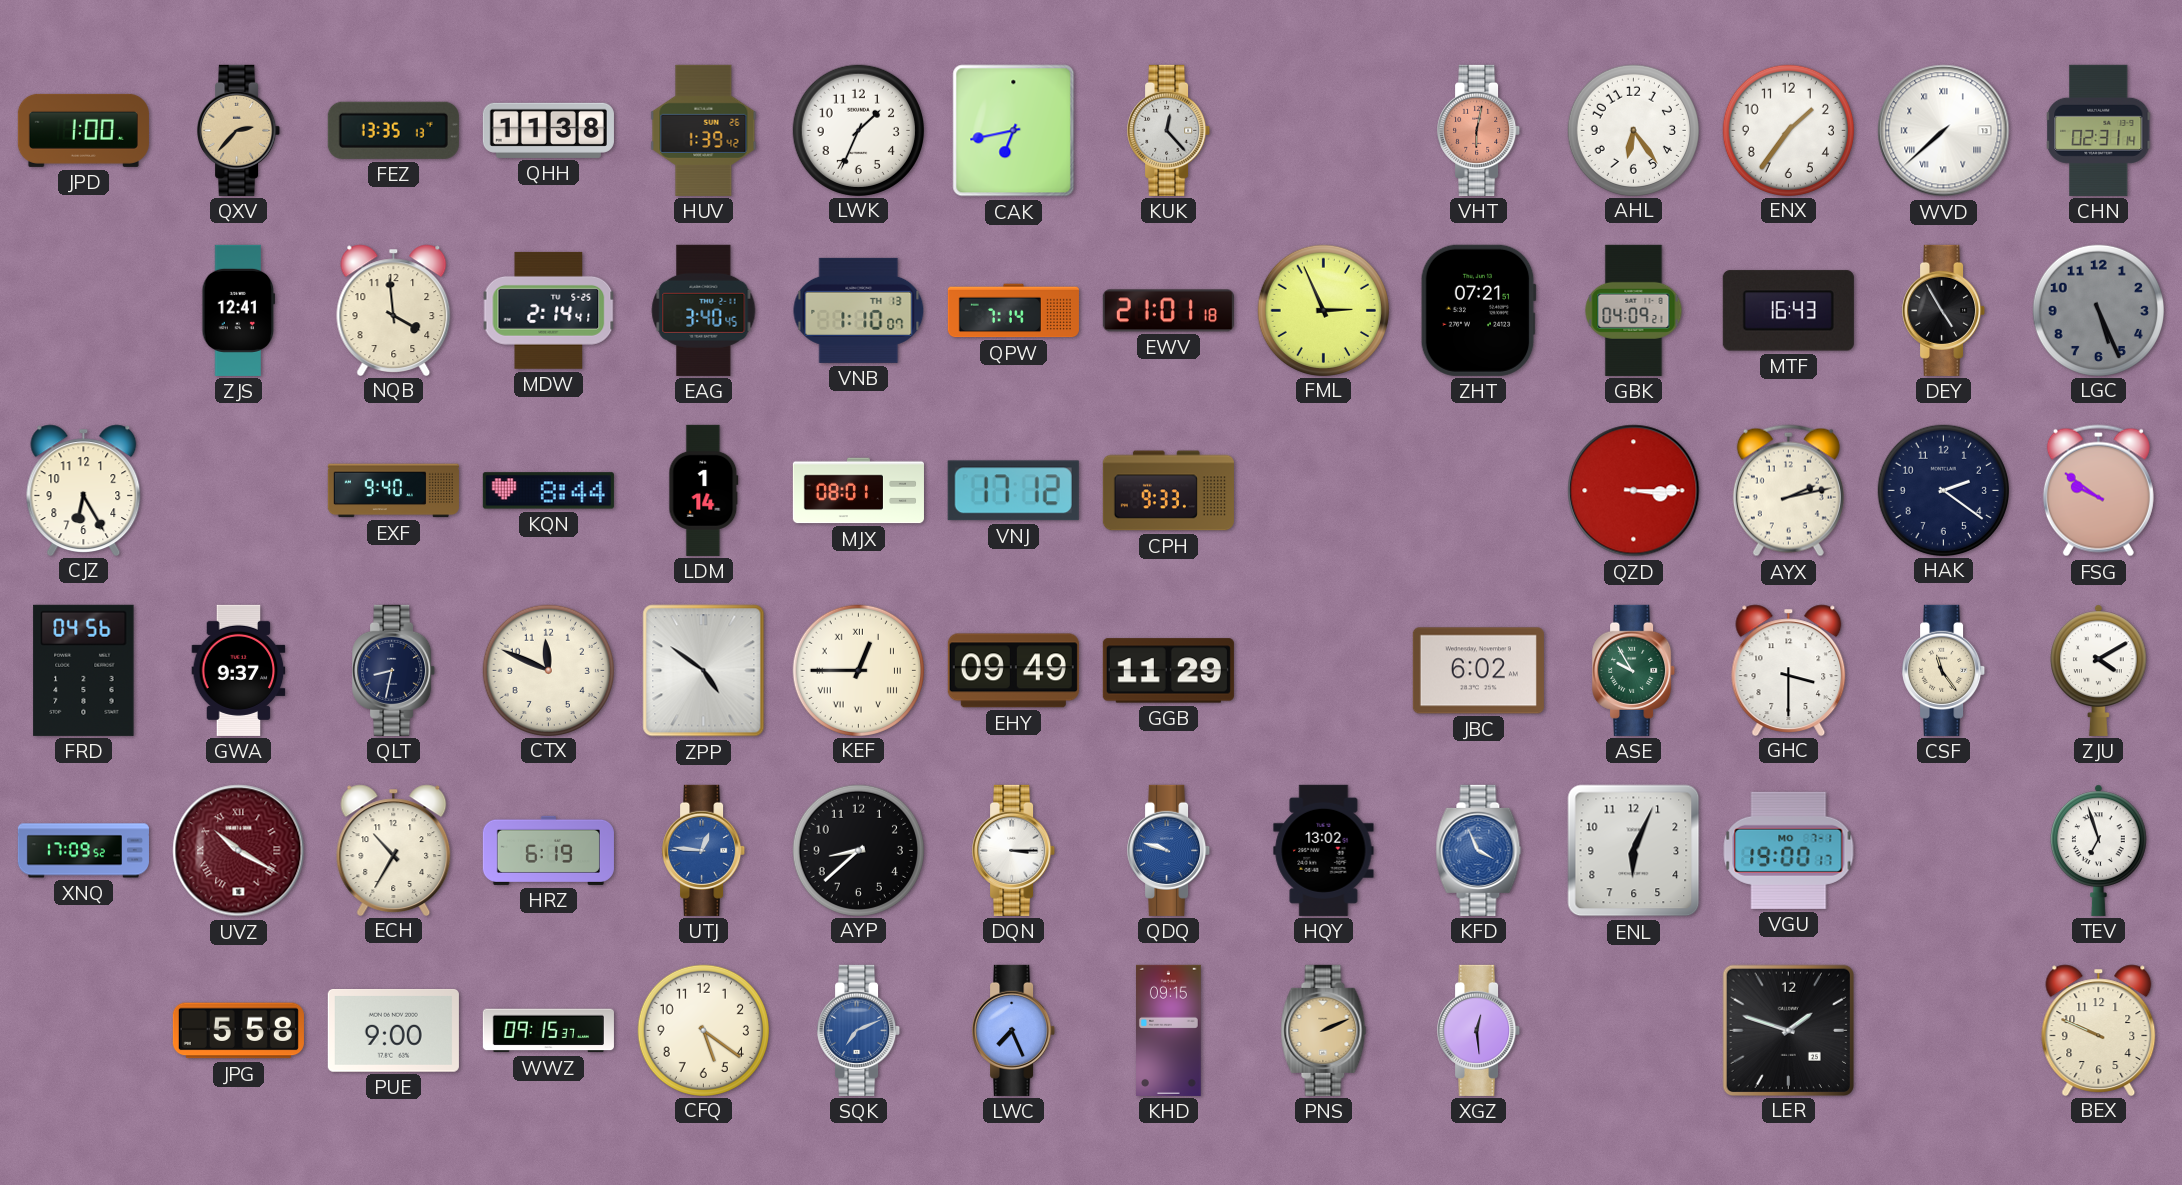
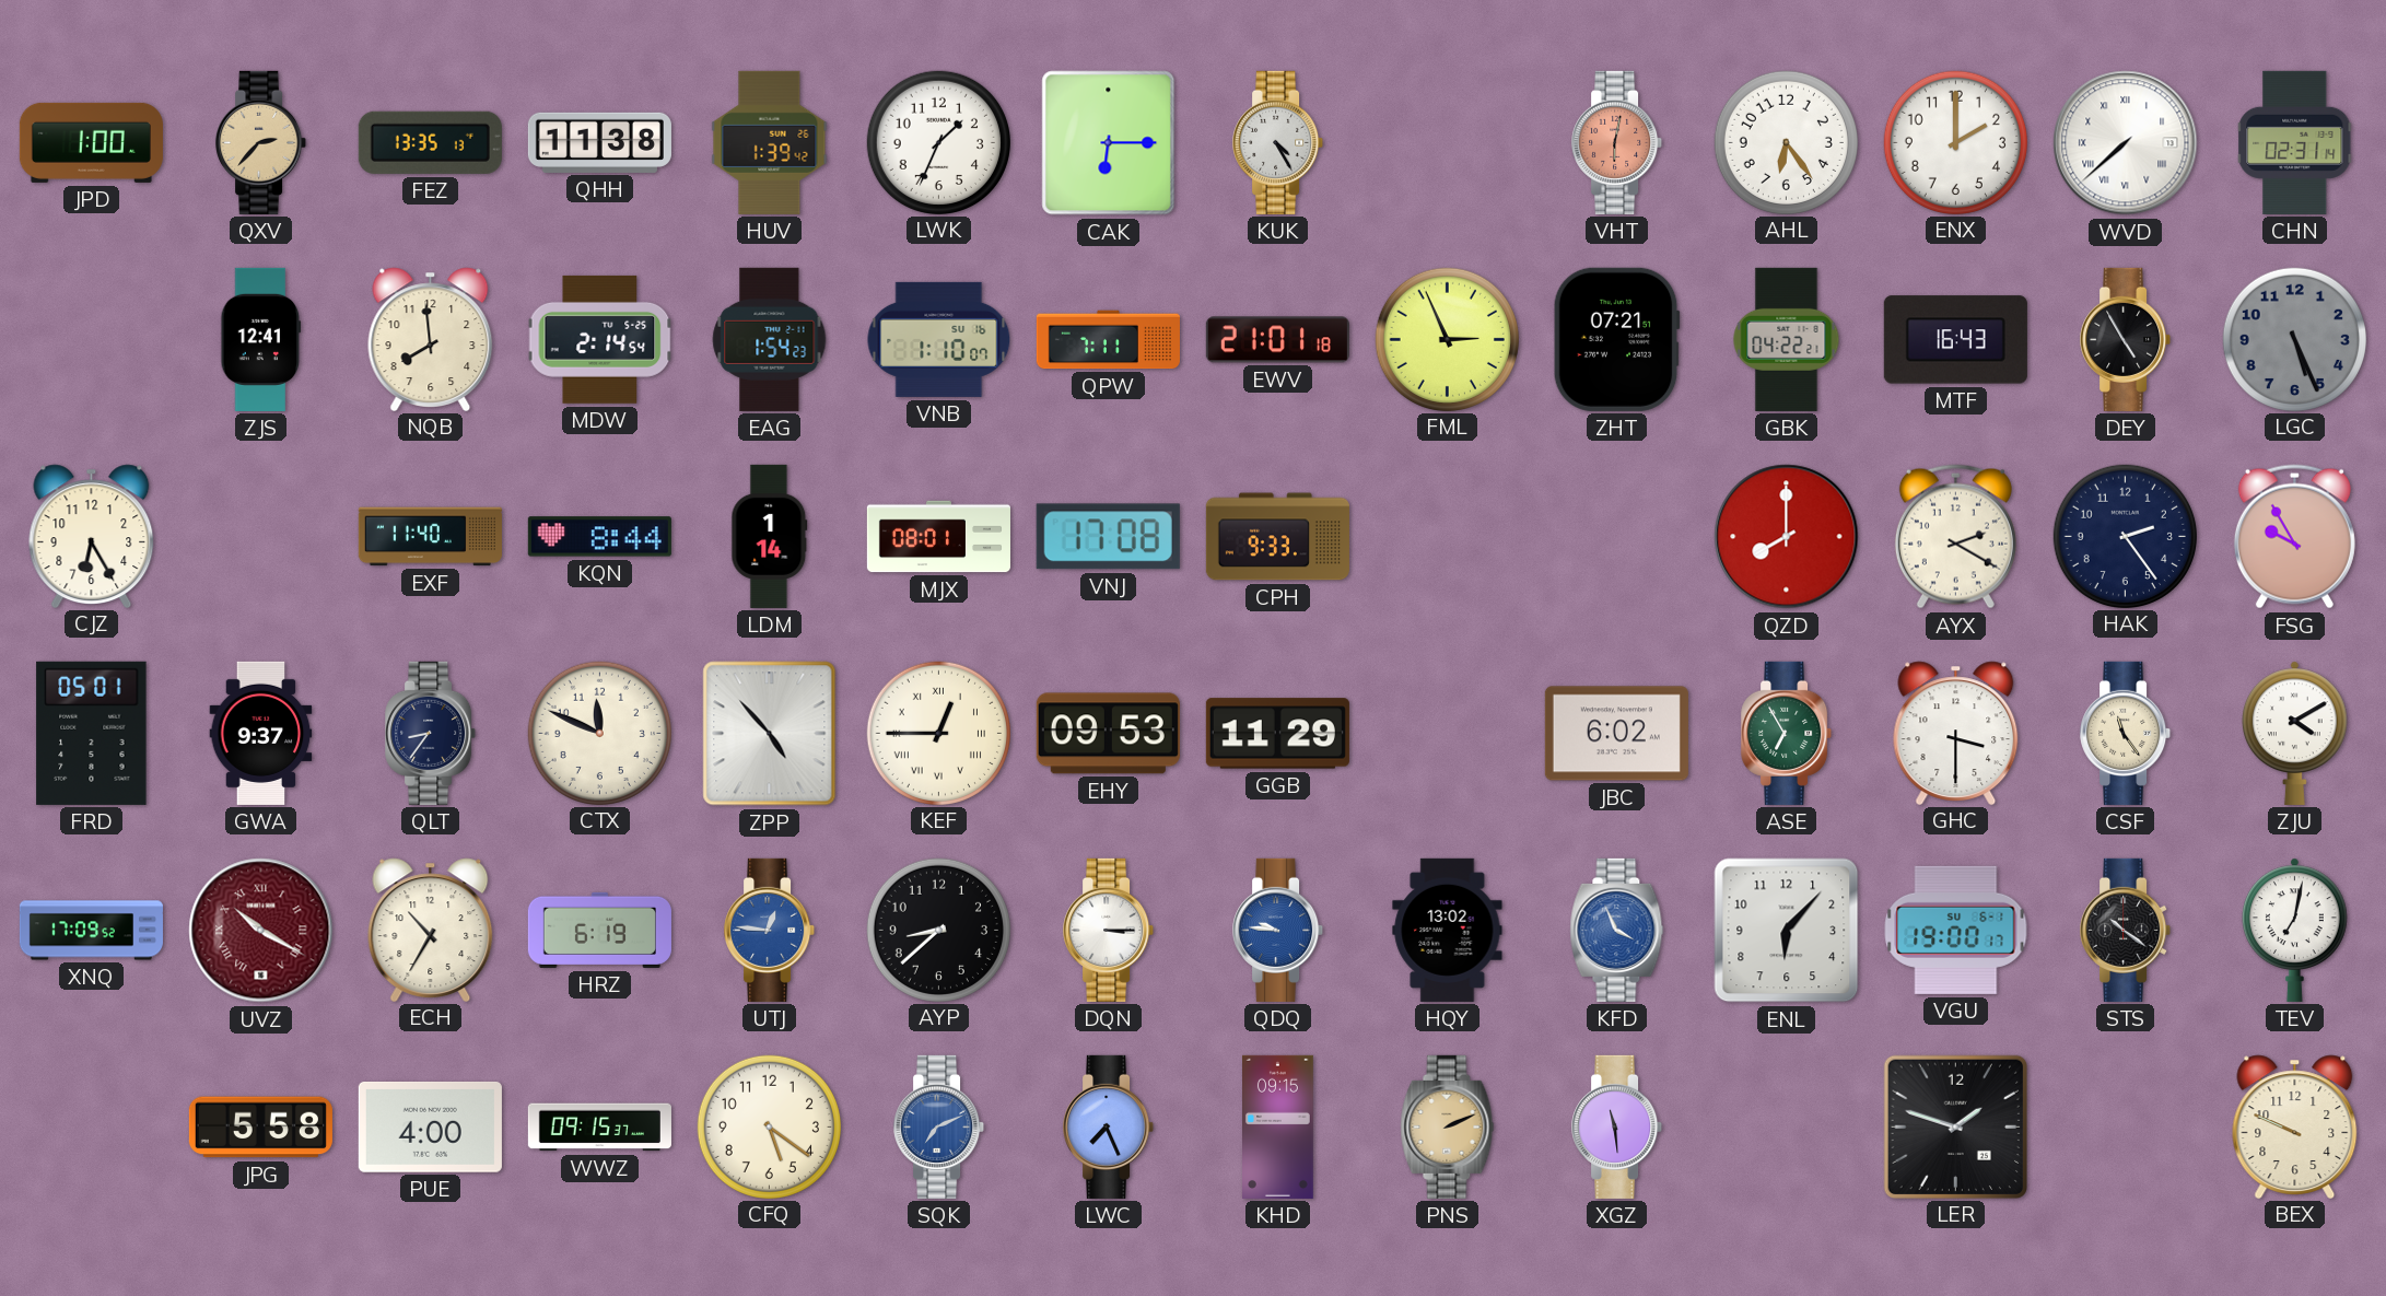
CAK: 6:43 -> 6:15
KUK: 12:23 -> 4:25
ENX: 1:36 -> 2:00
NQB: 3:59 -> 7:59
MDW: 2:14:41 -> 2:14:54
EAG: 3:40 -> 1:54
VNB date: TH 13 -> SU 16
QPW: 7:14 -> 7:11
GBK: 04:09 -> 04:22
EXF: 9:40 -> 11:40
VNJ: 17:12 -> 17:08
QZD: 3:15 -> 8:00
AYX: 2:13 -> 2:20
HAK: 2:21 -> 2:24
FSG: 9:51 -> 9:55
FRD: 04:56 -> 05:01
QLT: 8:32 -> 8:36
ZPP: 4:51 -> 4:53
EHY: 09:49 -> 09:53
ASE: 9:55 -> 6:55
QDQ: 9:48 -> 9:46
ENL: 6:04 -> 6:07
VGU date: MO 7-1 -> SU 6-1
STS: none -> 10:21
TEV: 6:57 -> 7:02
PUE: 9:00 -> 4:00
XGZ: 12:29 -> 11:29
